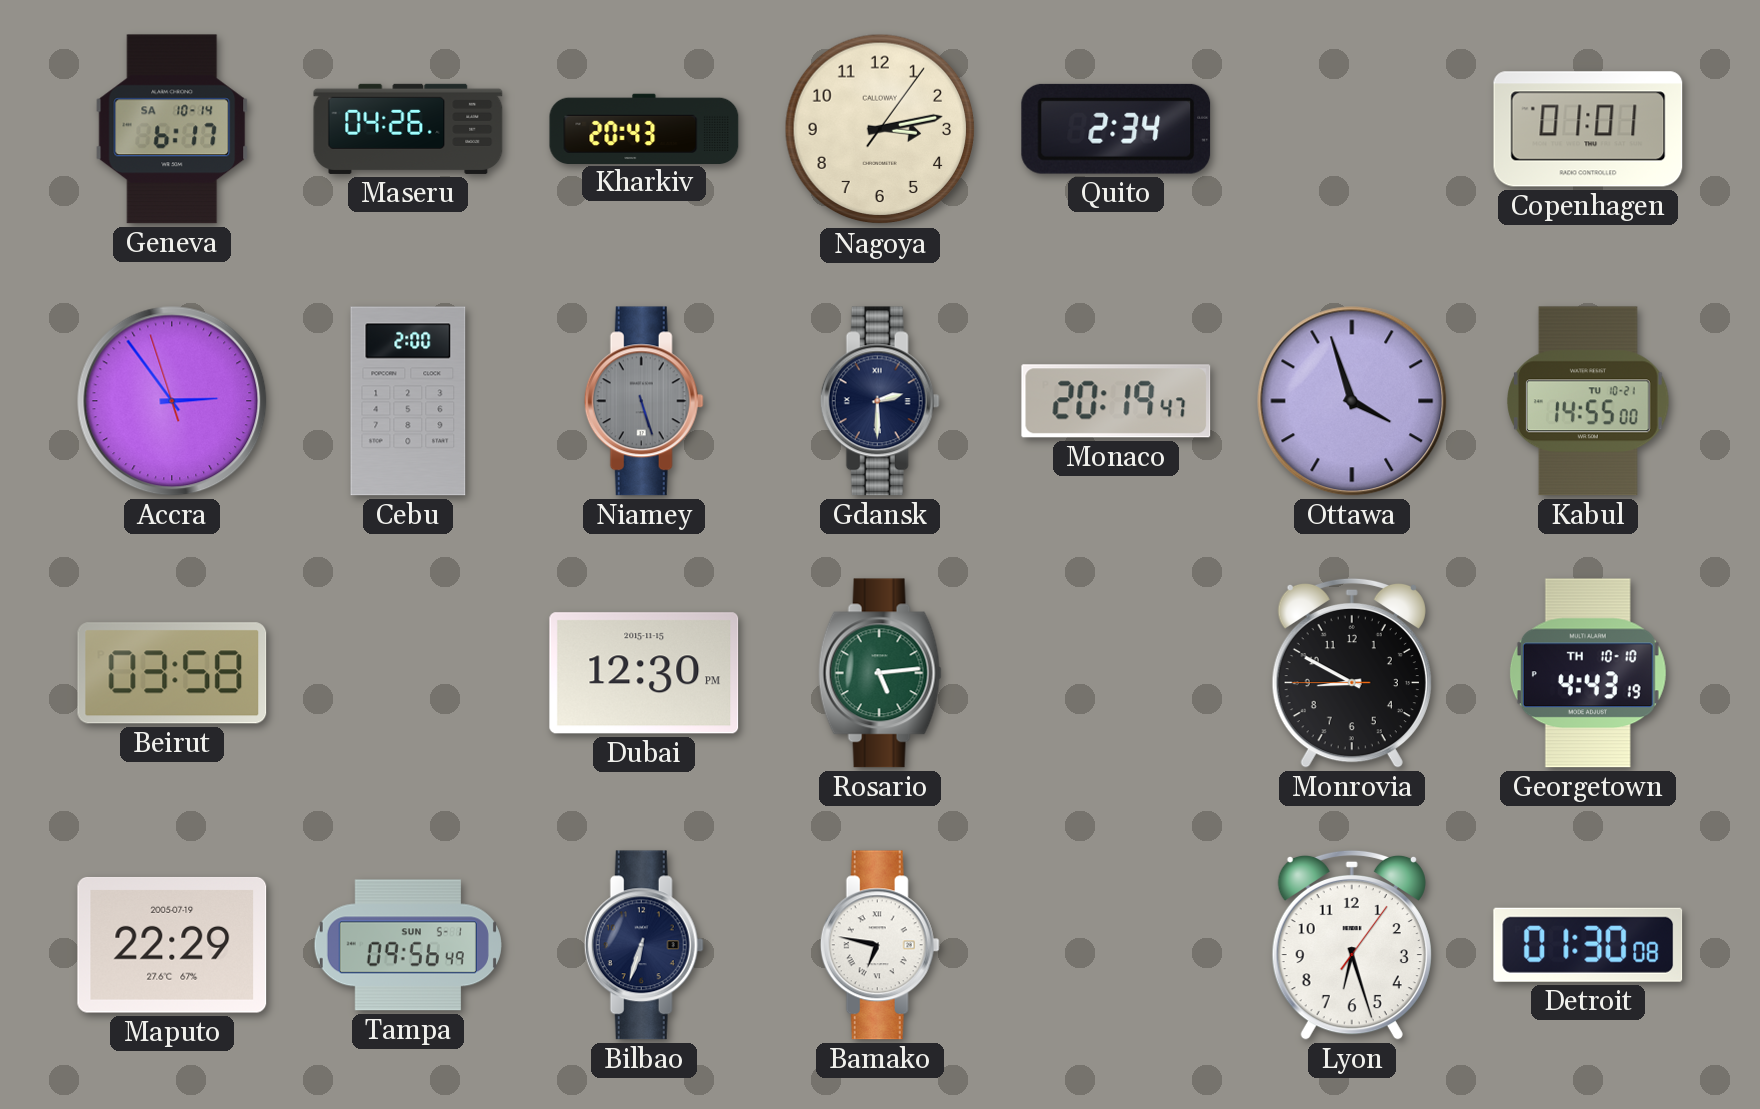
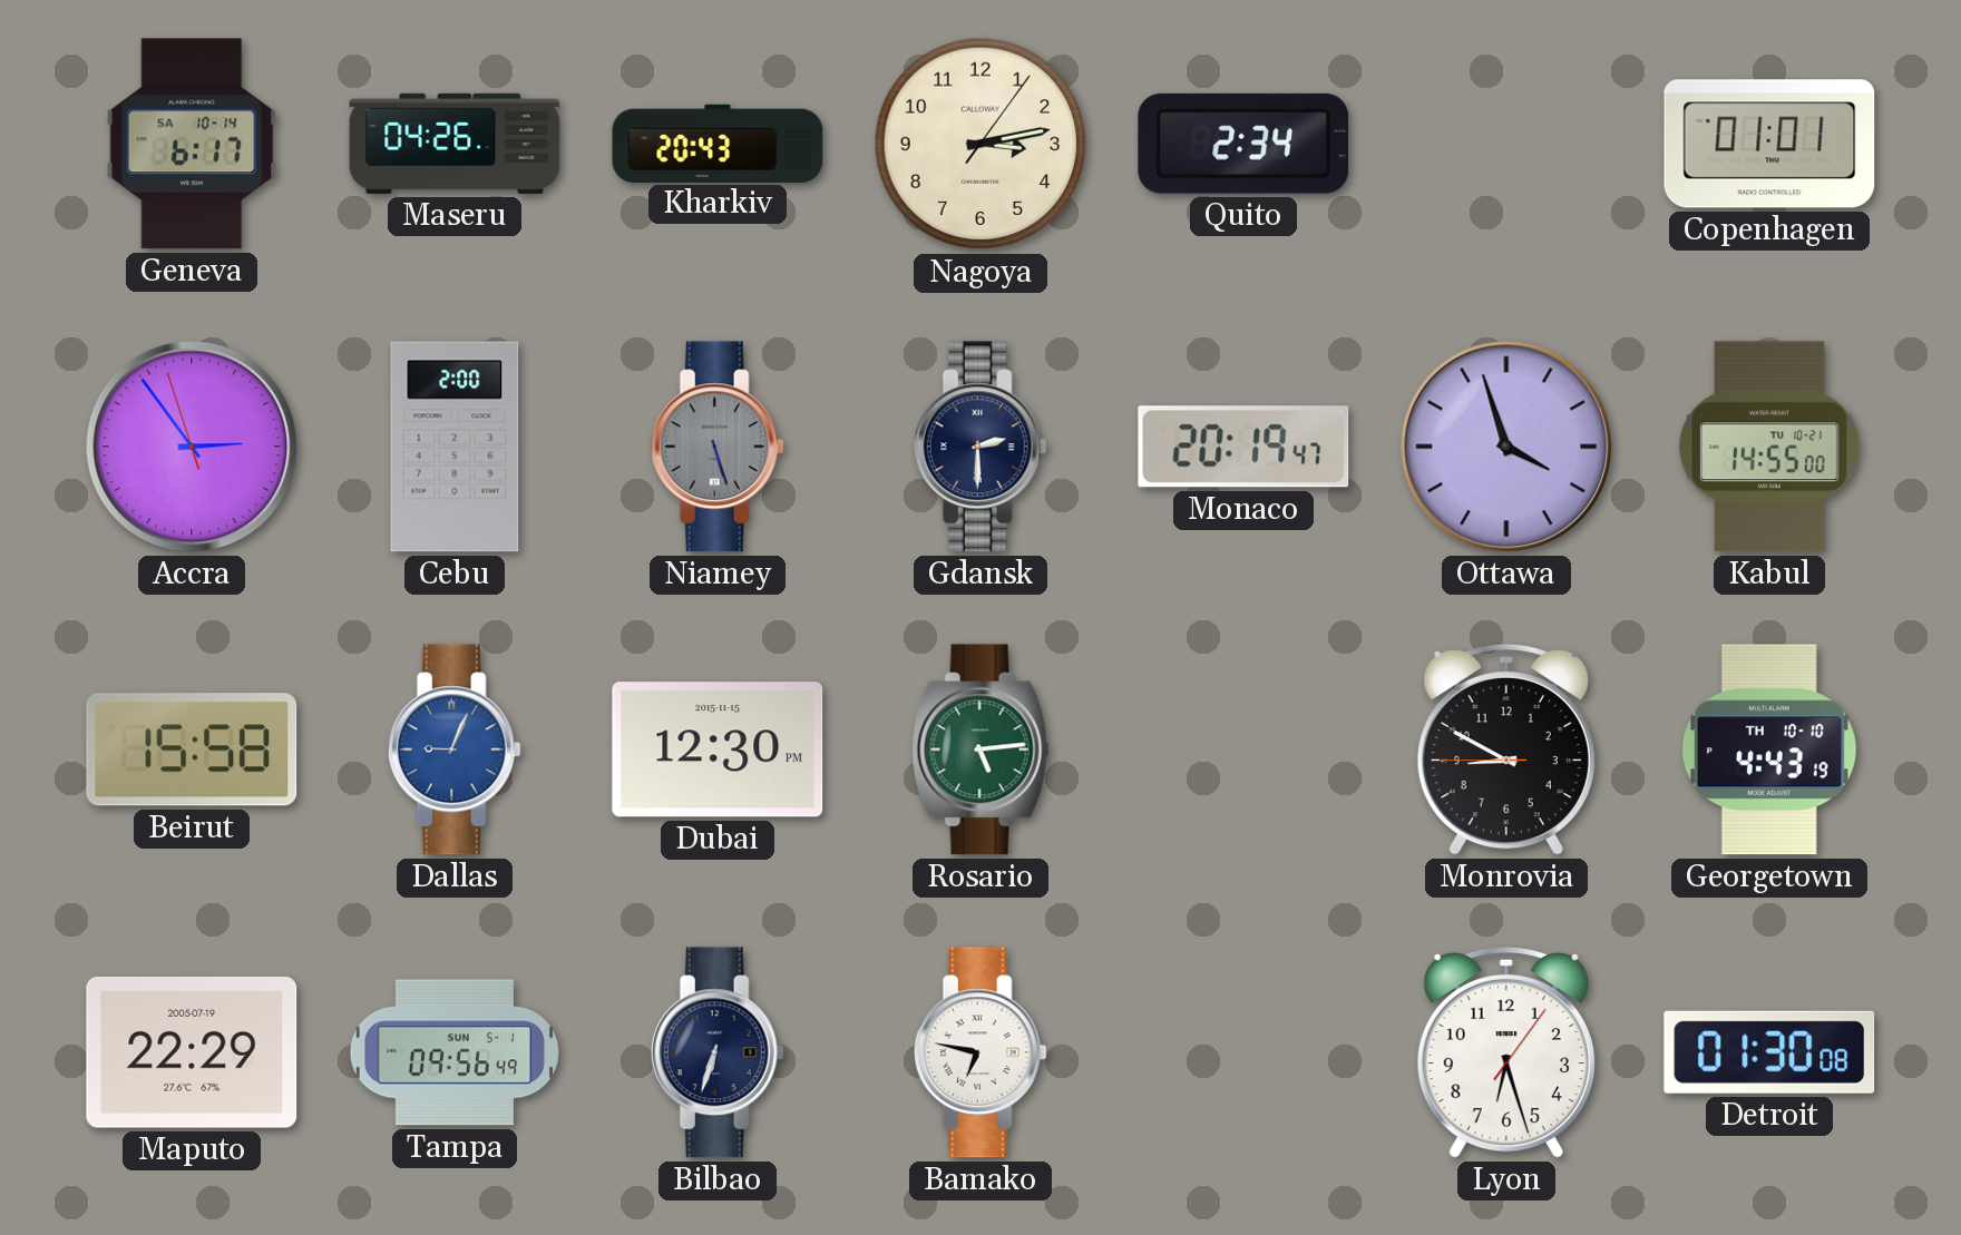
Beirut: 03:58 -> 15:58
Dallas: none -> 9:04
